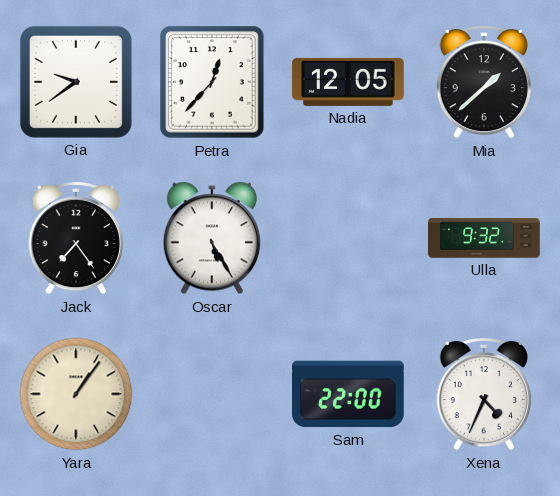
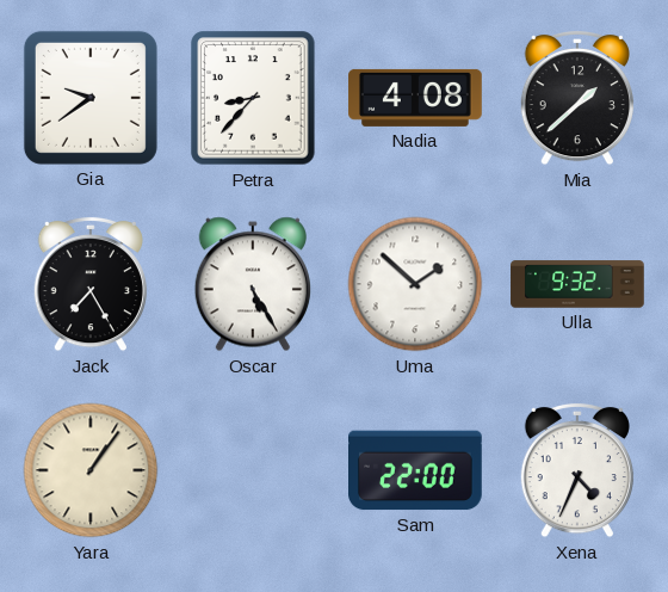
Petra: 12:37 -> 8:37
Nadia: 12:05 -> 4:08
Jack: 7:24 -> 7:25
Uma: none -> 1:52
